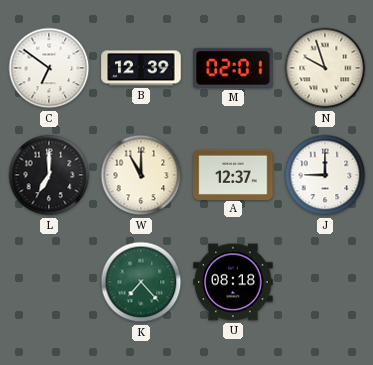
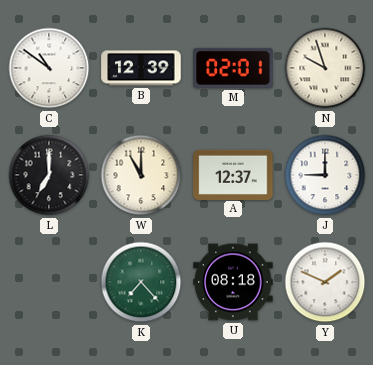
C: 6:51 -> 10:51
Y: none -> 1:49
